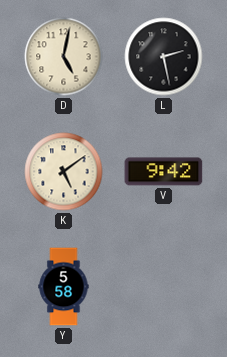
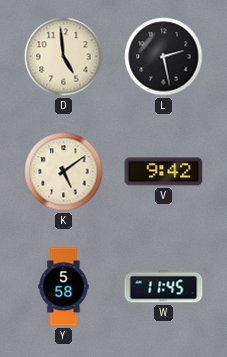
D: 5:02 -> 4:59
W: none -> 11:45
